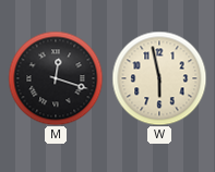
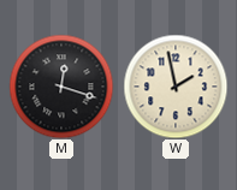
W: 5:58 -> 1:58
